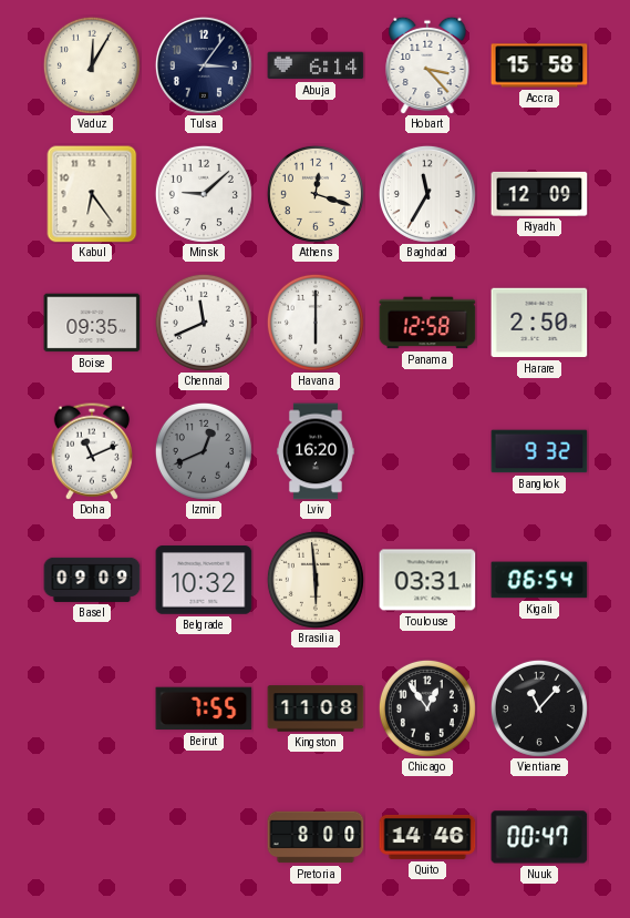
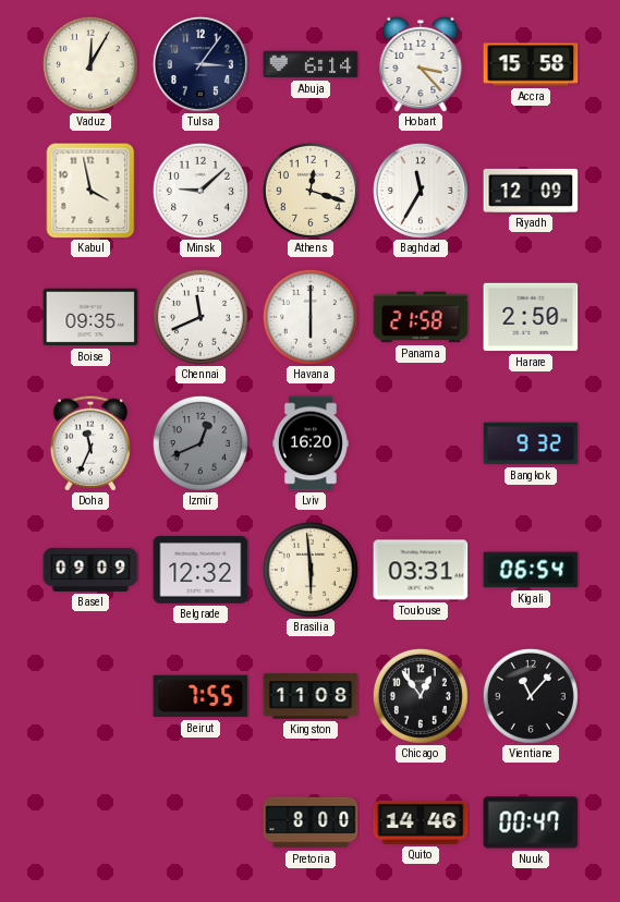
Kabul: 6:24 -> 3:58
Panama: 12:58 -> 21:58
Doha: 11:11 -> 11:34
Belgrade: 10:32 -> 12:32
